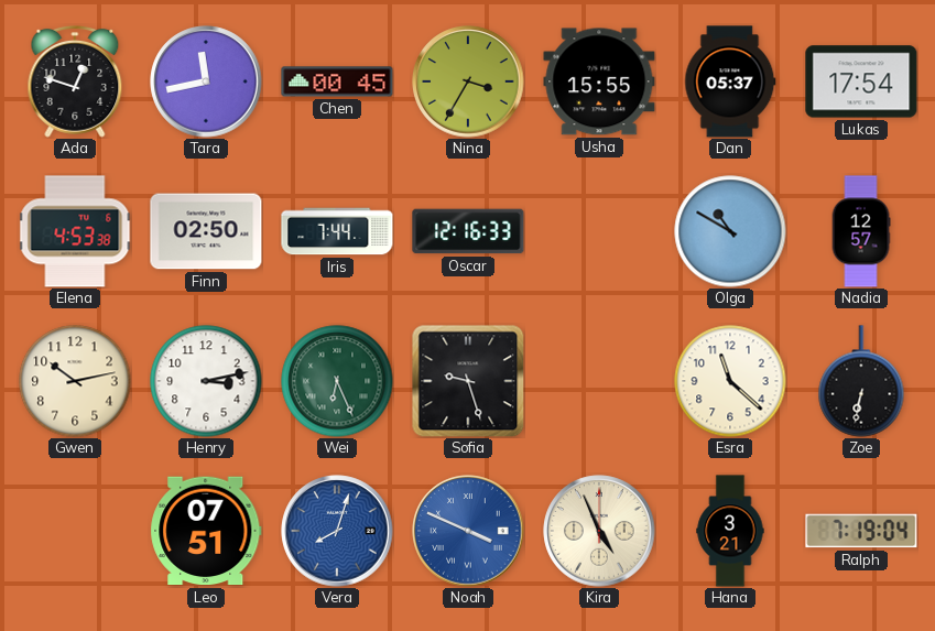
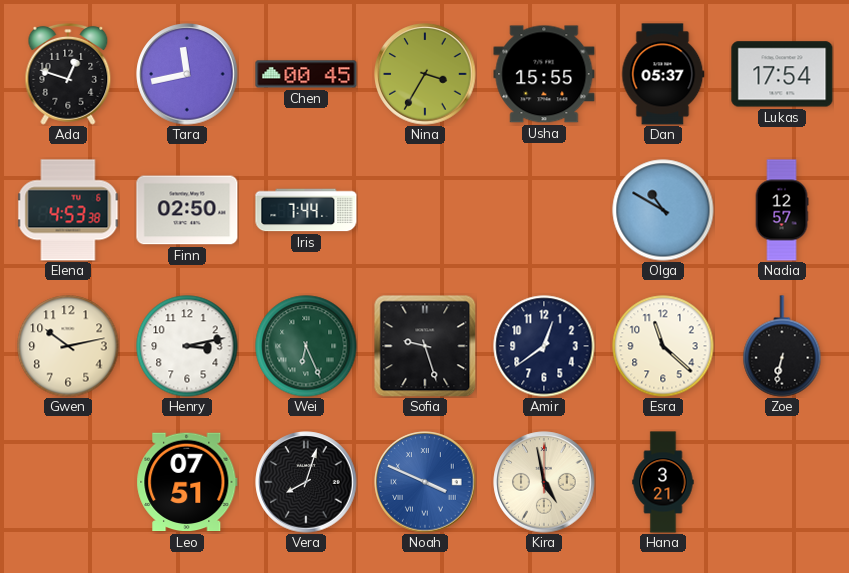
Oscar: 12:16 -> none
Amir: none -> 12:39
Vera dial: blue -> black
Kira: 4:56 -> 4:58
Ralph: 7:19 -> none
